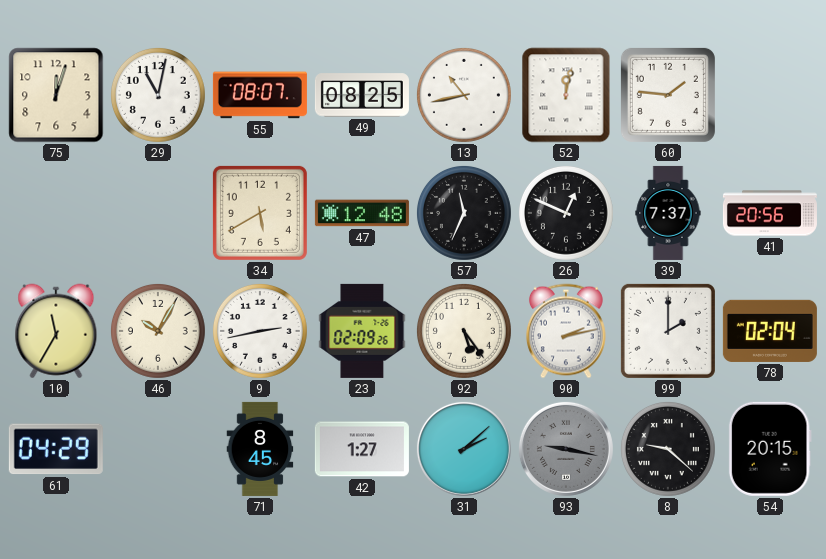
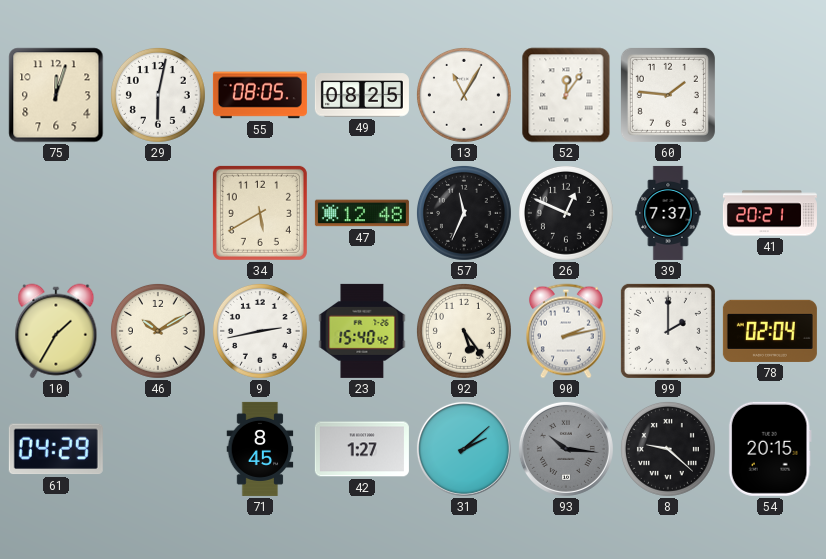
29: 11:02 -> 6:02
55: 08:07 -> 08:05
13: 10:43 -> 11:05
52: 12:02 -> 12:06
41: 20:56 -> 20:21
10: 11:35 -> 1:35
46: 10:05 -> 10:10
23: 02:09 -> 15:40
93: 9:17 -> 10:16
